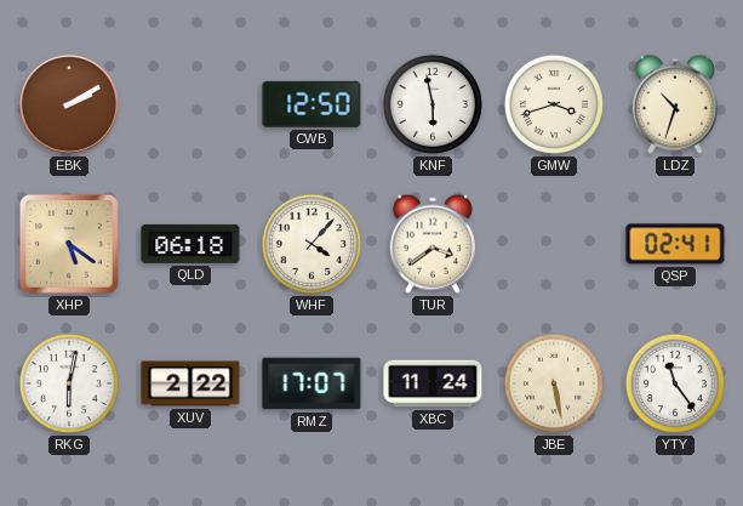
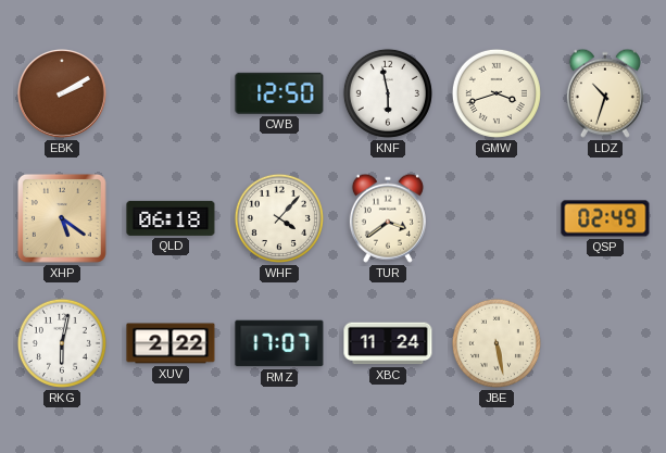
QSP: 02:41 -> 02:49
YTY: 11:24 -> none
